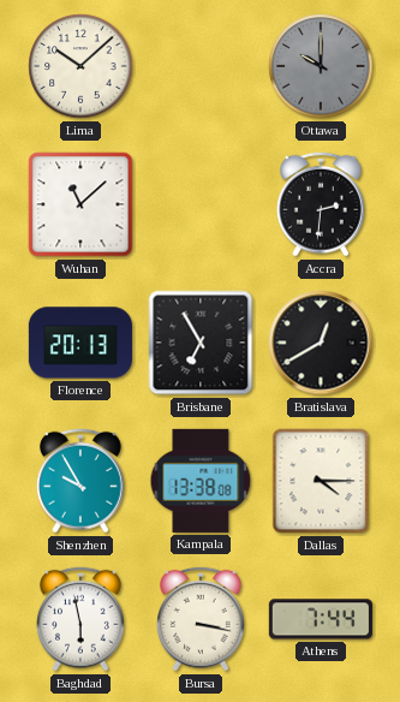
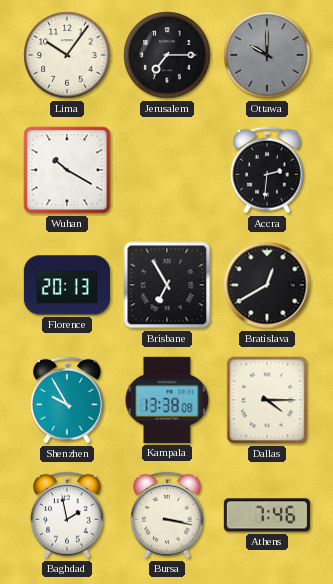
Lima: 10:08 -> 10:06
Jerusalem: none -> 7:15
Wuhan: 11:08 -> 10:20
Baghdad: 5:58 -> 1:58
Athens: 7:44 -> 7:46
